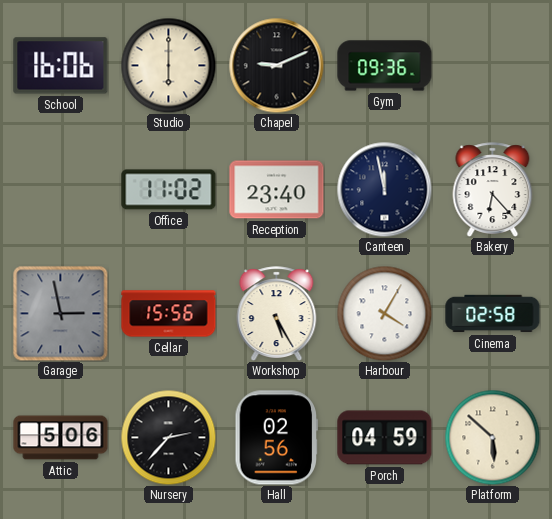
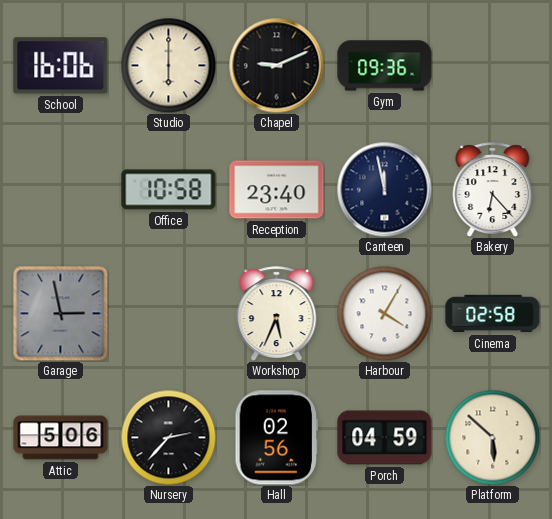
Office: 11:02 -> 10:58
Cellar: 15:56 -> none
Workshop: 5:25 -> 5:34
